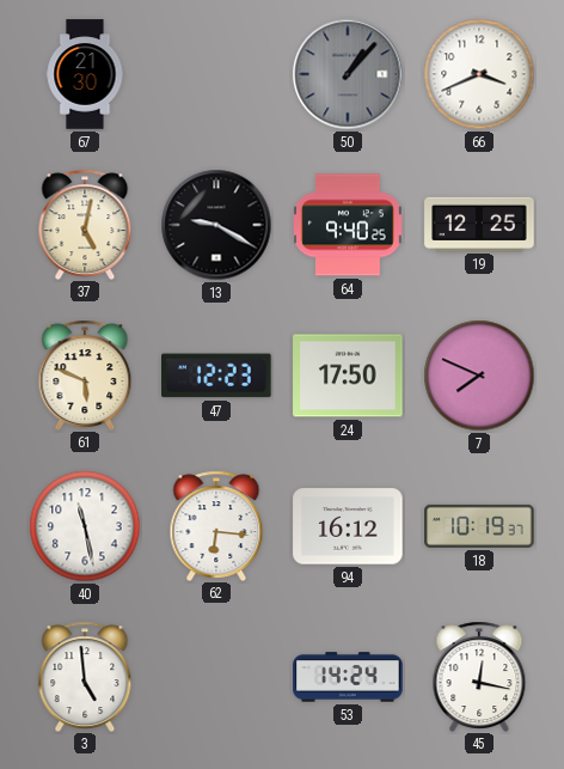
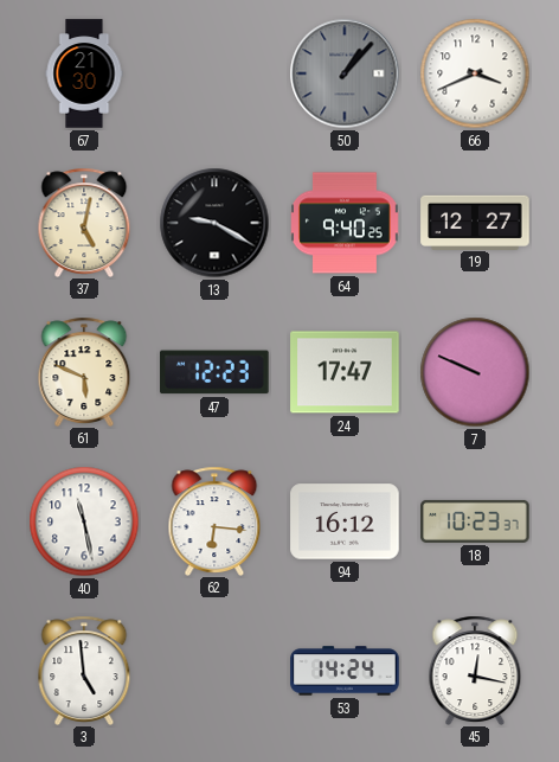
19: 12:25 -> 12:27
24: 17:50 -> 17:47
7: 7:49 -> 9:49
18: 10:19 -> 10:23
